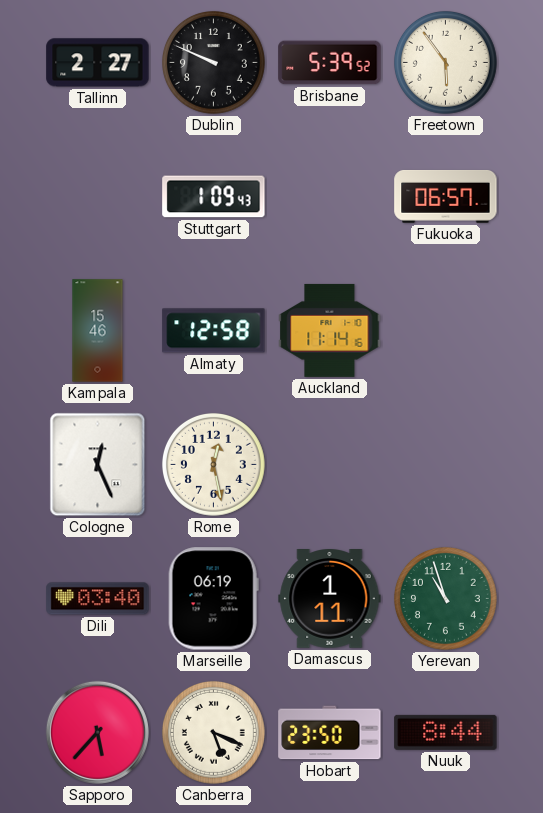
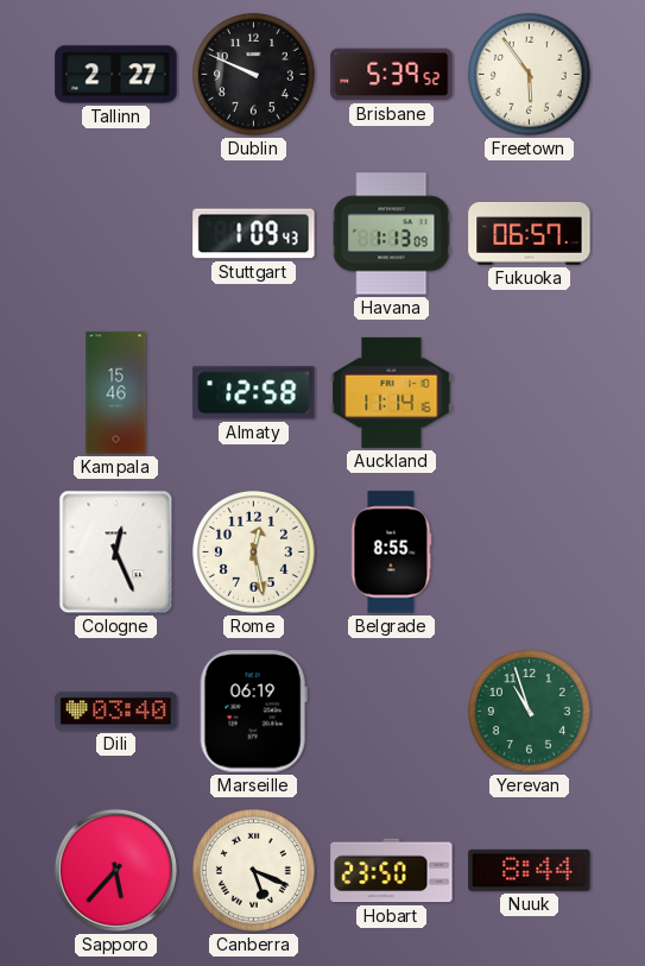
Havana: none -> 1:13
Belgrade: none -> 8:55
Damascus: 1:11 -> none
